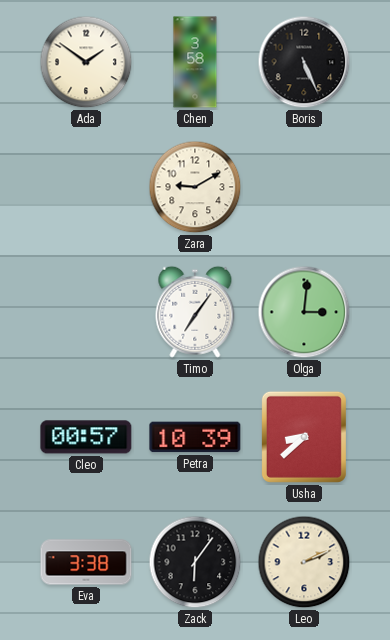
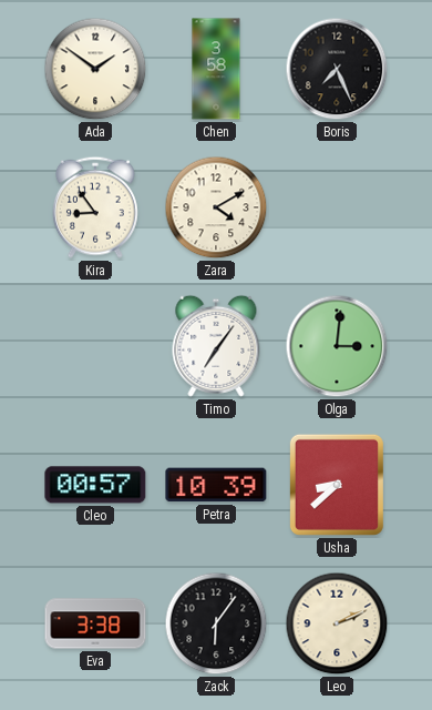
Boris: 5:26 -> 7:26
Kira: none -> 8:54
Zara: 9:10 -> 4:10
